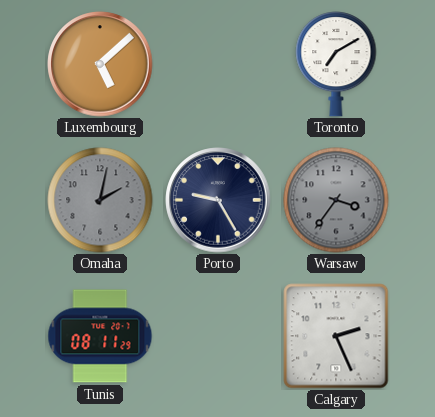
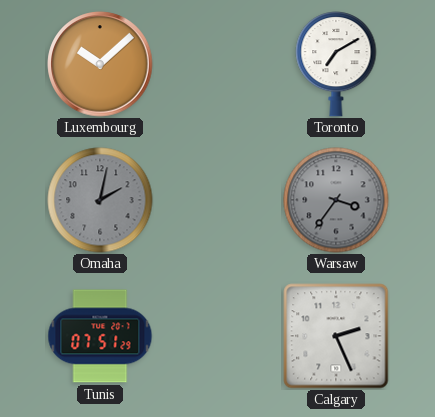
Luxembourg: 5:08 -> 10:08
Porto: 9:25 -> none
Tunis: 08:11 -> 07:51
